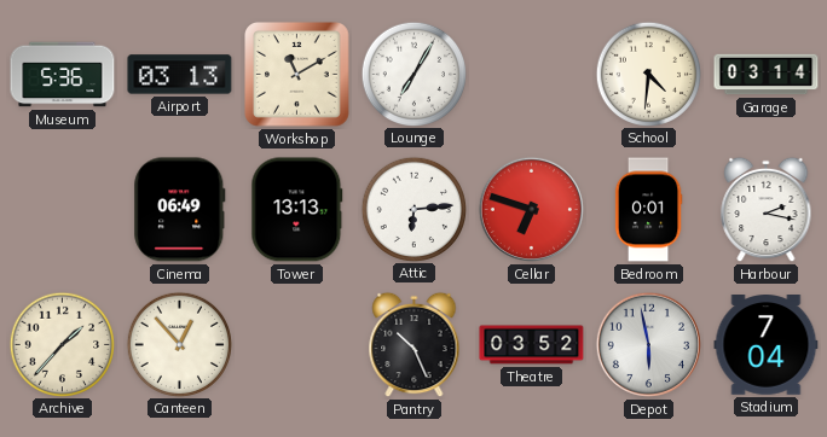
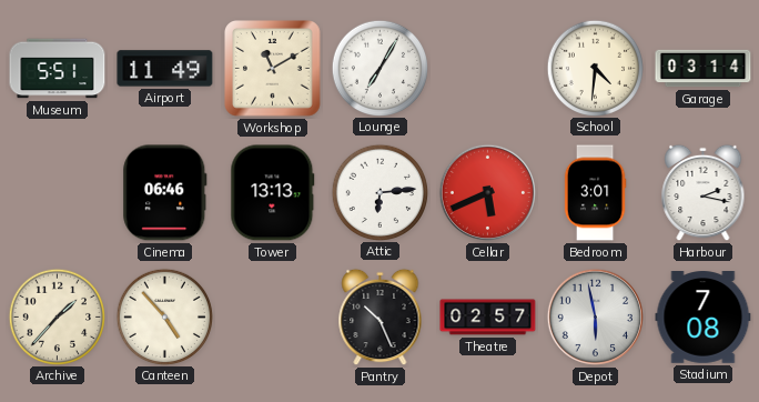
Museum: 5:36 -> 5:51
Airport: 03:13 -> 11:49
Cinema: 06:49 -> 06:46
Cellar: 6:48 -> 5:41
Bedroom: 0:01 -> 3:01
Canteen: 12:53 -> 4:53
Theatre: 03:52 -> 02:57
Stadium: 7:04 -> 7:08
